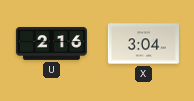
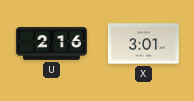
X: 3:04 -> 3:01
